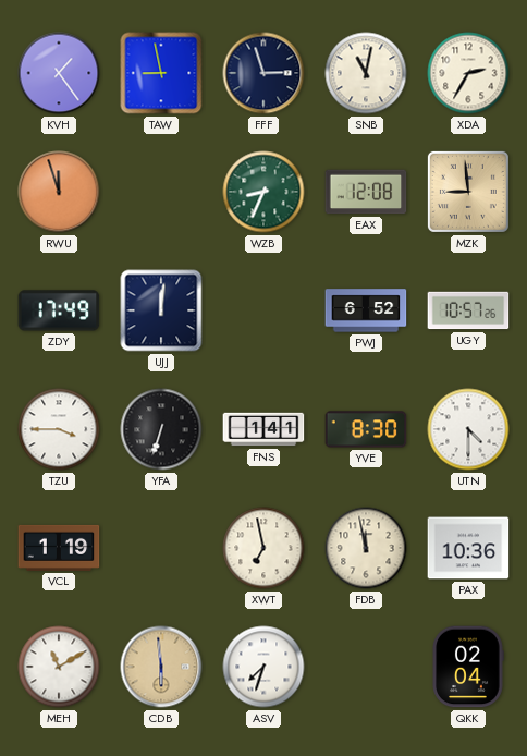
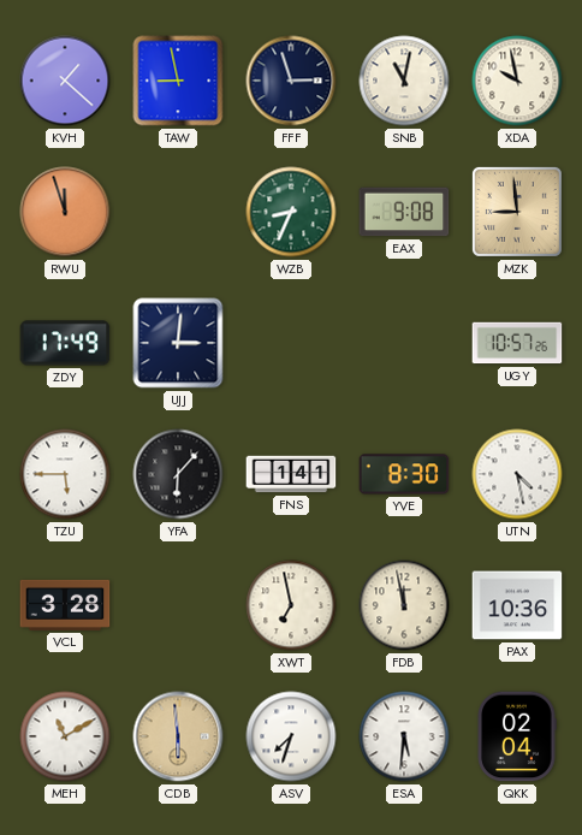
KVH: 1:24 -> 1:22
XDA: 2:35 -> 9:58
EAX: 12:08 -> 9:08
UJJ: 12:01 -> 3:01
PWJ: 6:52 -> none
TZU: 3:45 -> 5:45
YFA: 6:33 -> 6:07
UTN: 4:30 -> 4:28
VCL: 1:19 -> 3:28
ESA: none -> 5:31
